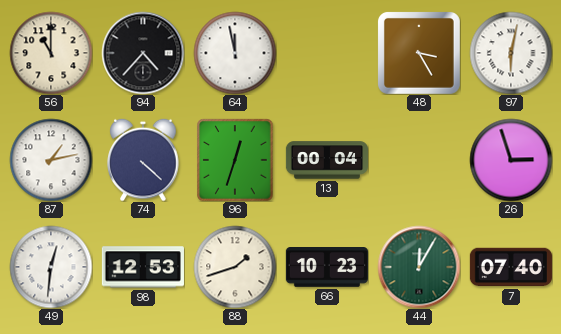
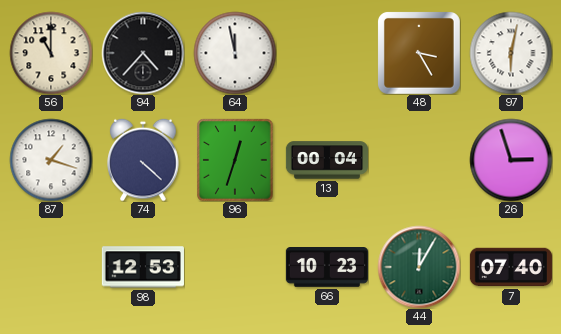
87: 1:13 -> 1:18
49: 12:31 -> none
88: 1:42 -> none
